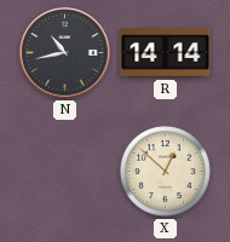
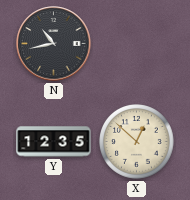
R: 14:14 -> none
Y: none -> 12:35
